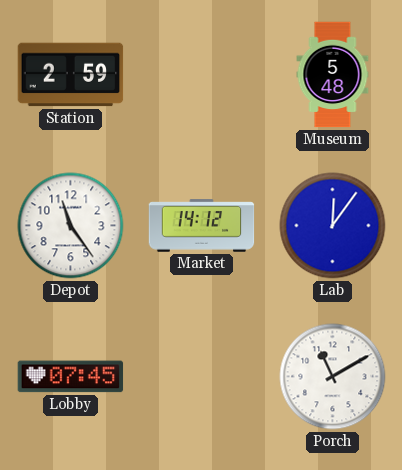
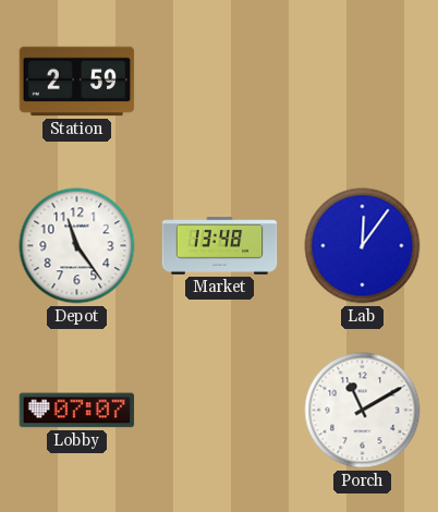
Museum: 5:48 -> none
Market: 14:12 -> 13:48
Lobby: 07:45 -> 07:07
